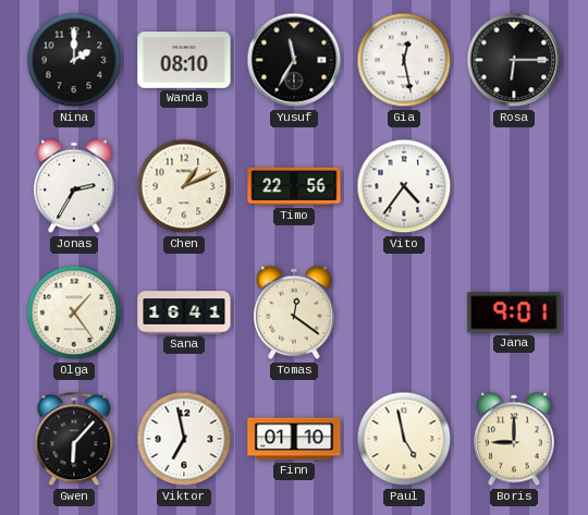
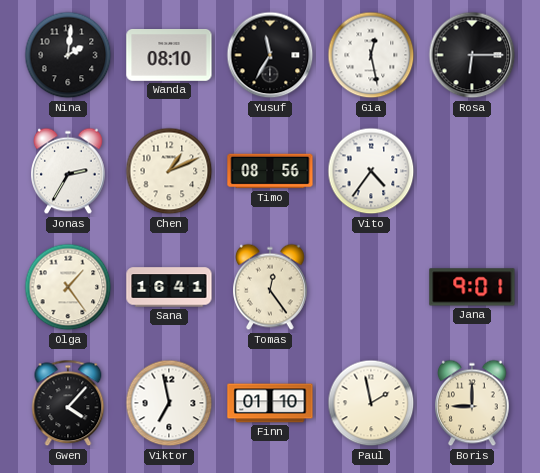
Nina: 2:00 -> 2:01
Timo: 22:56 -> 08:56
Tomas: 12:21 -> 12:24
Gwen: 6:07 -> 4:07
Paul: 4:58 -> 1:58
